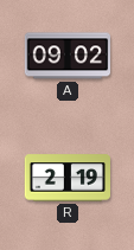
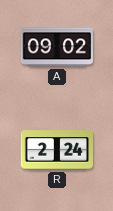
R: 2:19 -> 2:24
